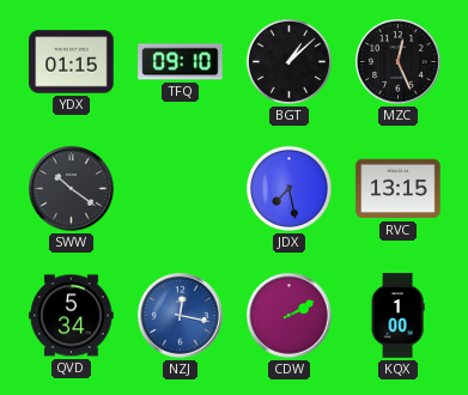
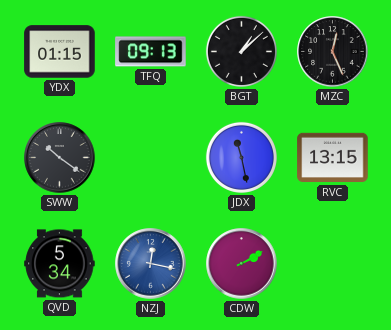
TFQ: 09:10 -> 09:13
JDX: 7:28 -> 11:28
KQX: 1:00 -> none
